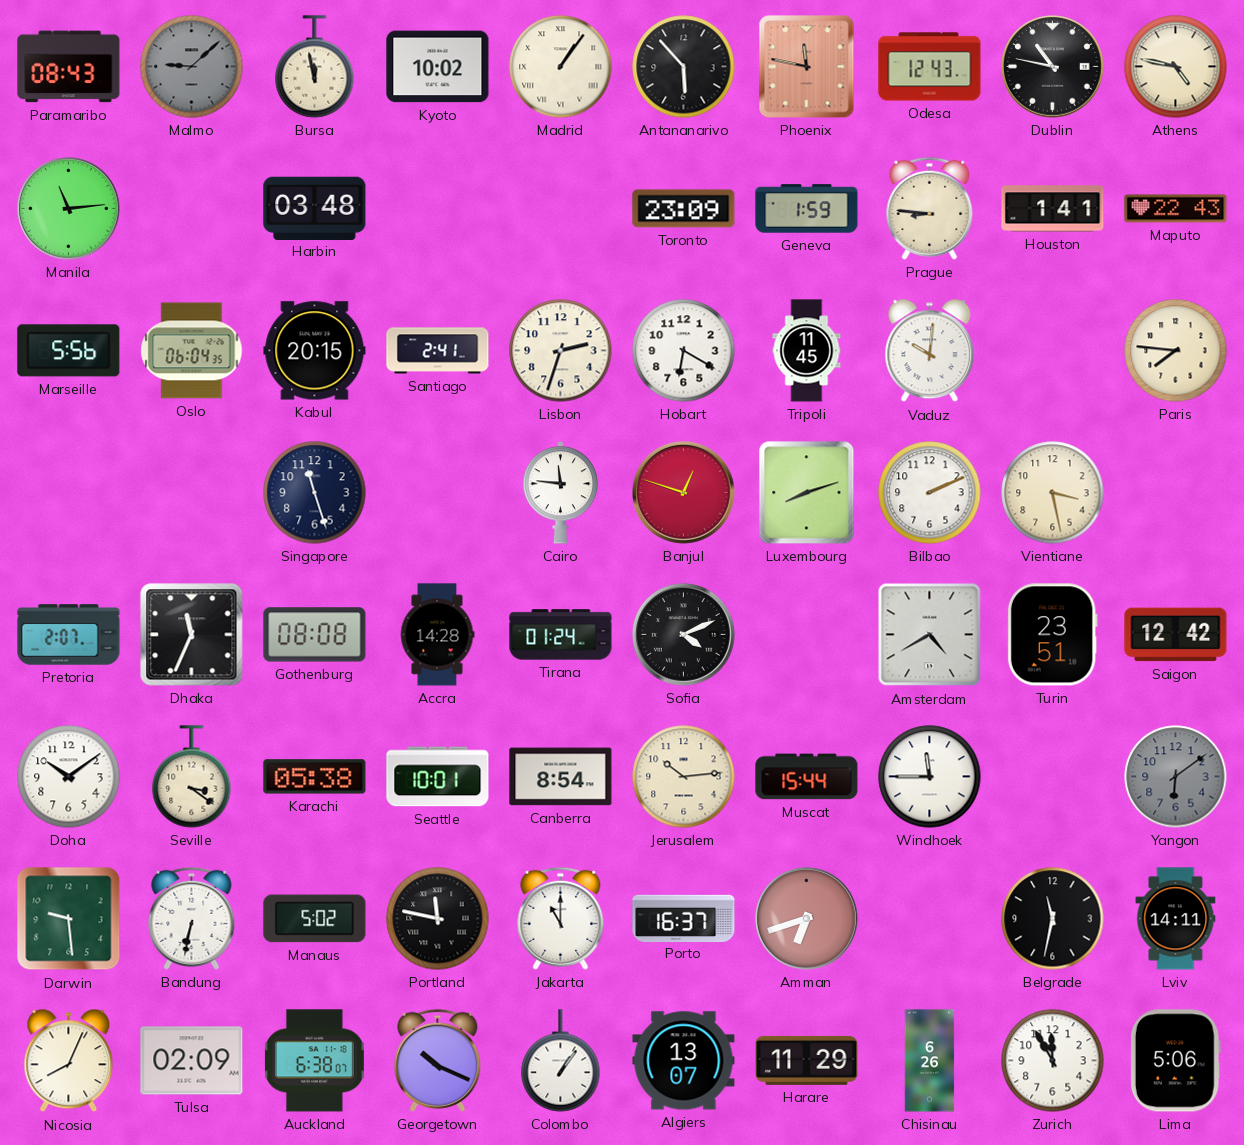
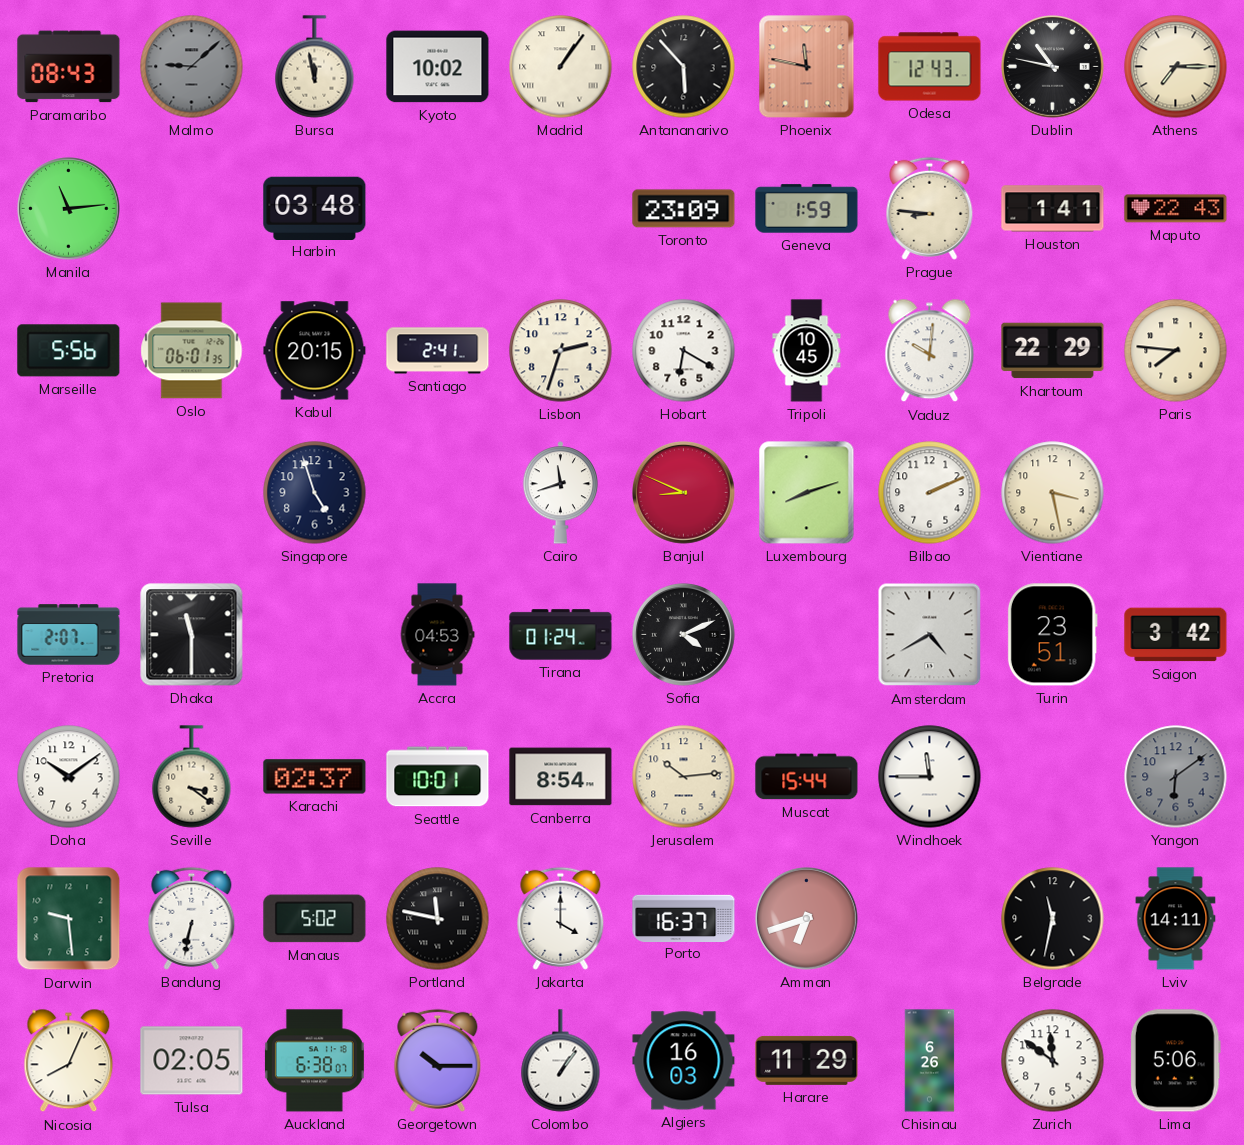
Athens: 4:47 -> 7:15
Oslo: 06:04 -> 06:01
Tripoli: 11:45 -> 10:45
Khartoum: none -> 22:29
Singapore: 11:27 -> 4:57
Cairo: 11:46 -> 11:42
Banjul: 12:48 -> 8:49
Dhaka: 11:34 -> 11:30
Gothenburg: 08:08 -> none
Accra: 14:28 -> 04:53
Saigon: 12:42 -> 3:42
Karachi: 05:38 -> 02:37
Jakarta: 11:00 -> 4:00
Tulsa: 02:09 -> 02:05
Georgetown: 10:19 -> 10:15
Algiers: 13:07 -> 16:03
Zurich: 11:55 -> 11:51
